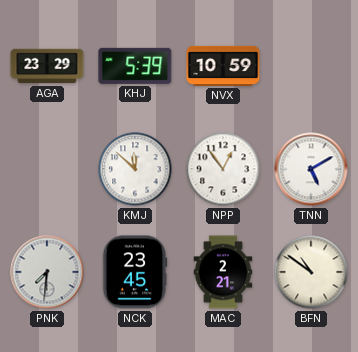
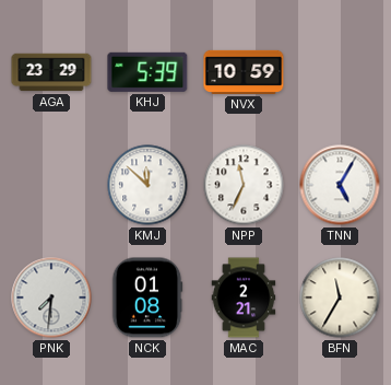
NPP: 12:54 -> 11:34
TNN: 5:10 -> 5:05
NCK: 23:45 -> 01:08
BFN: 10:51 -> 11:35
